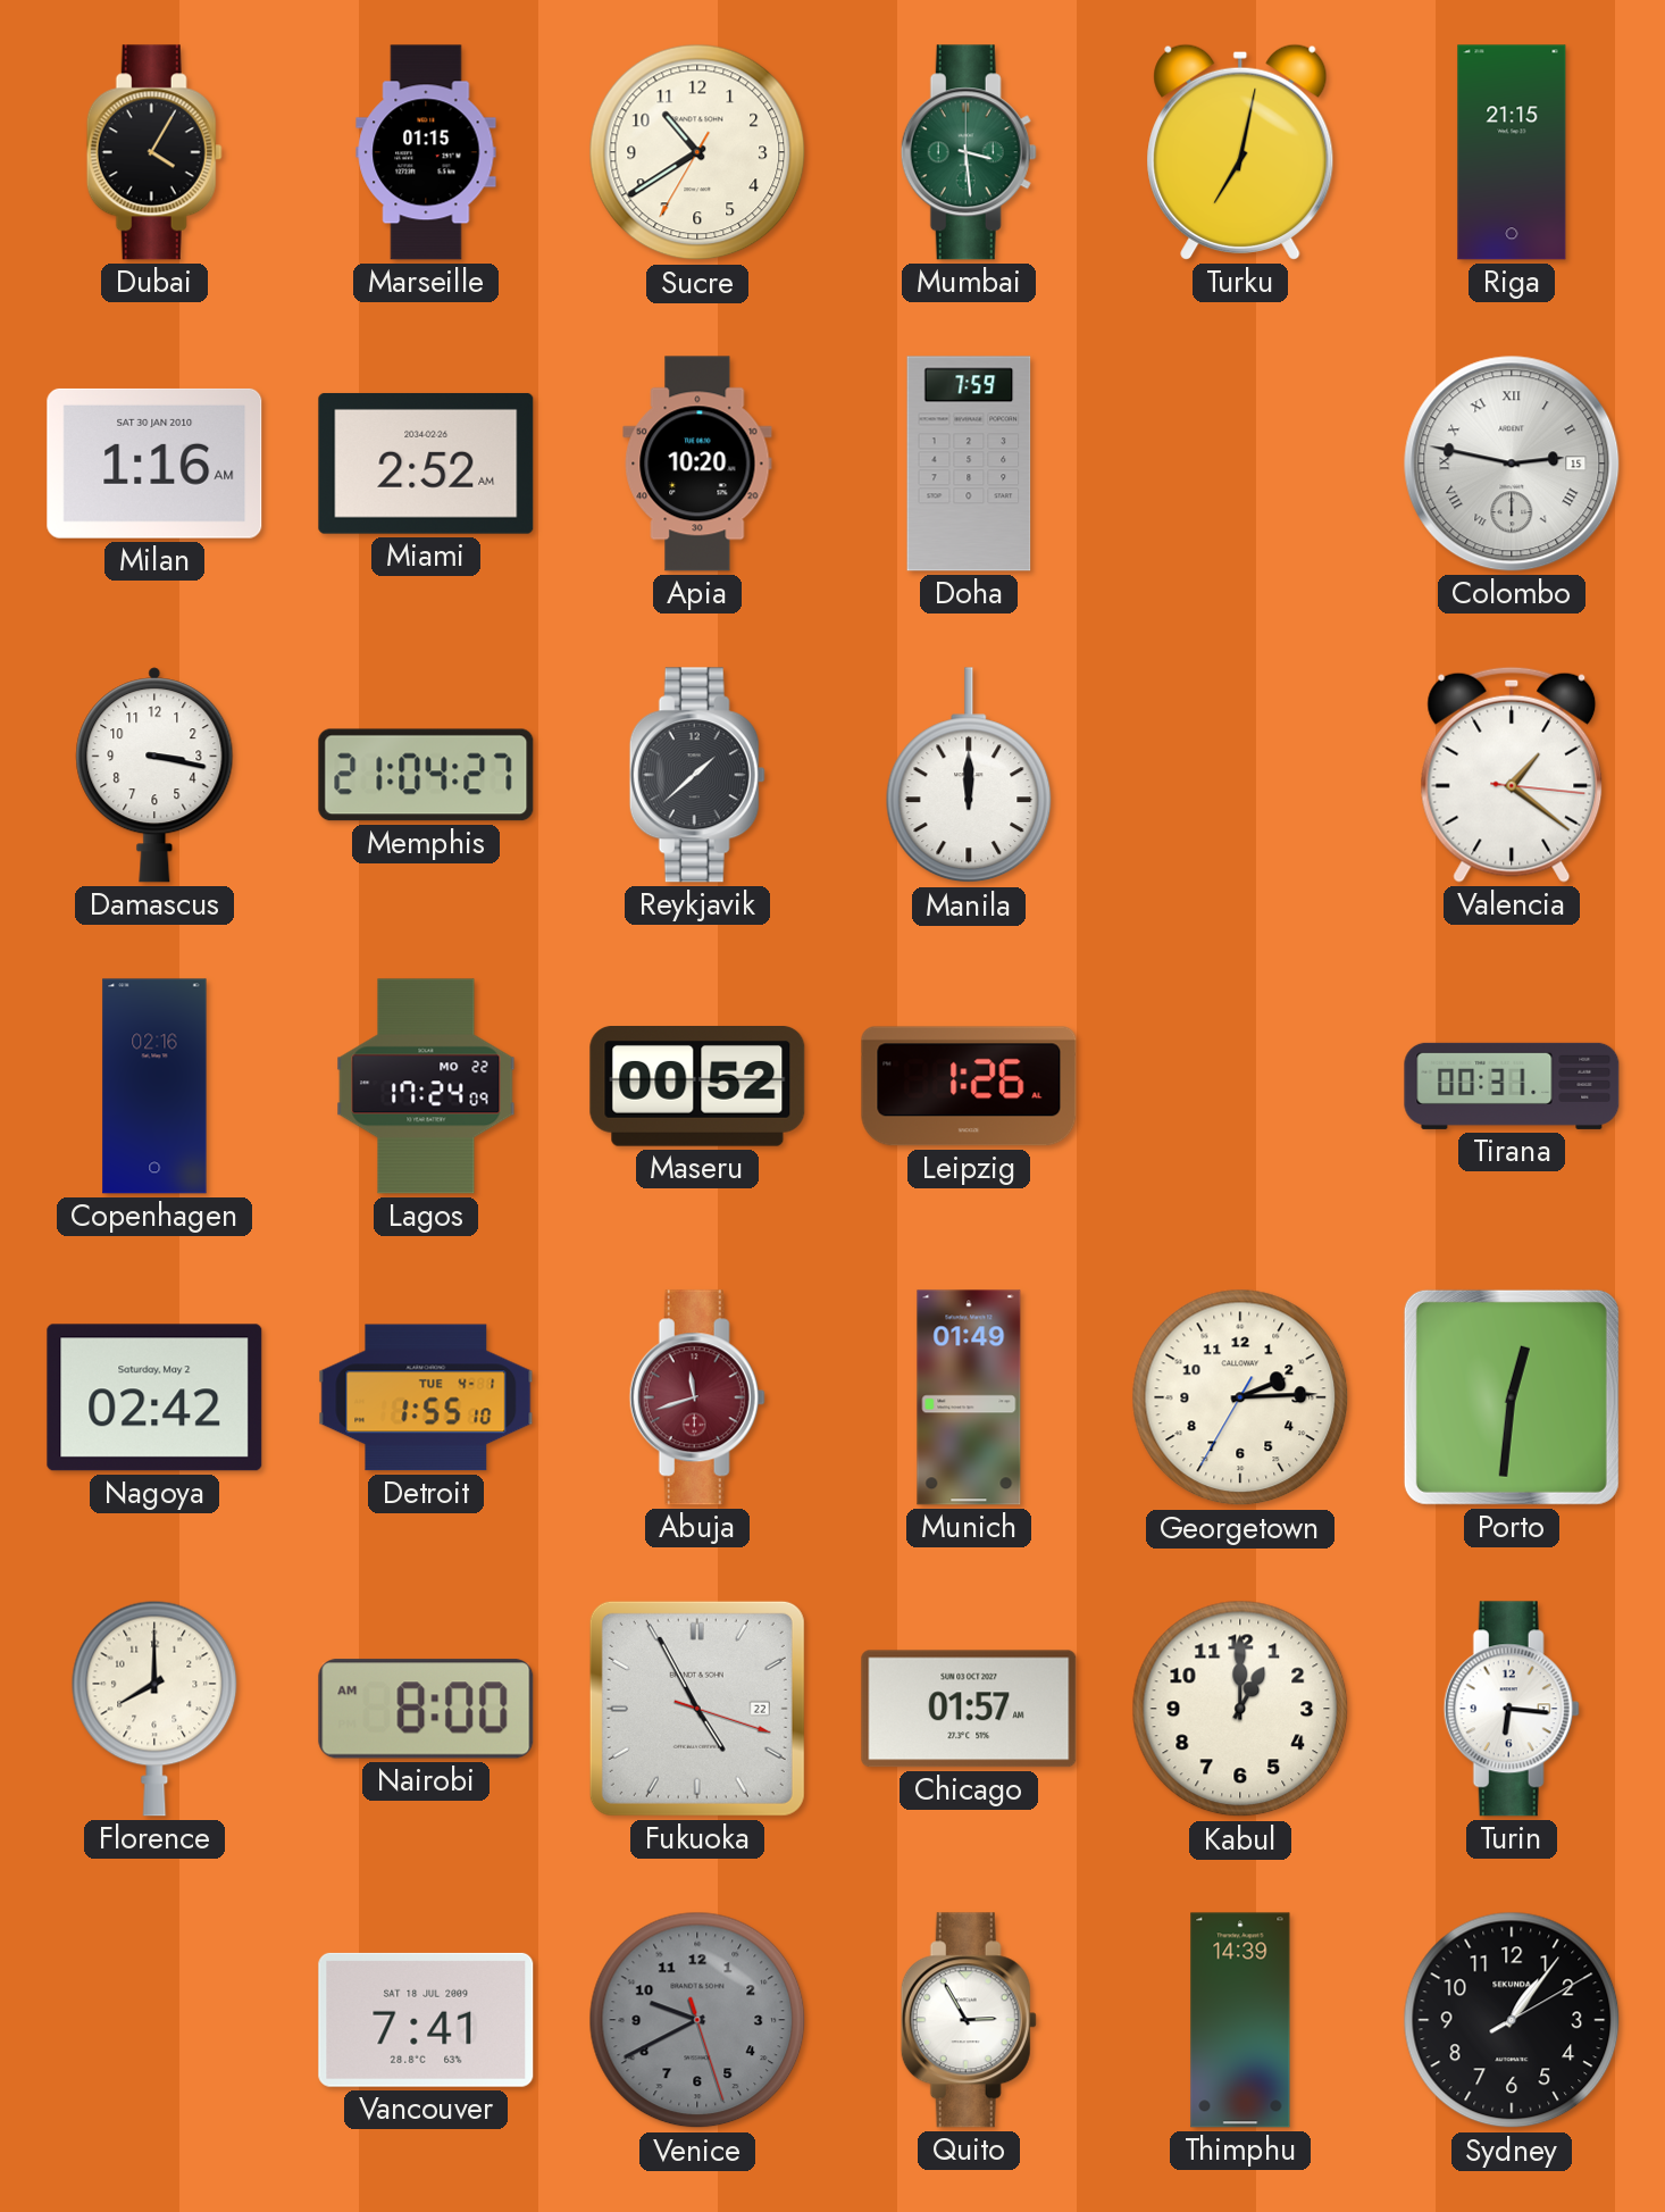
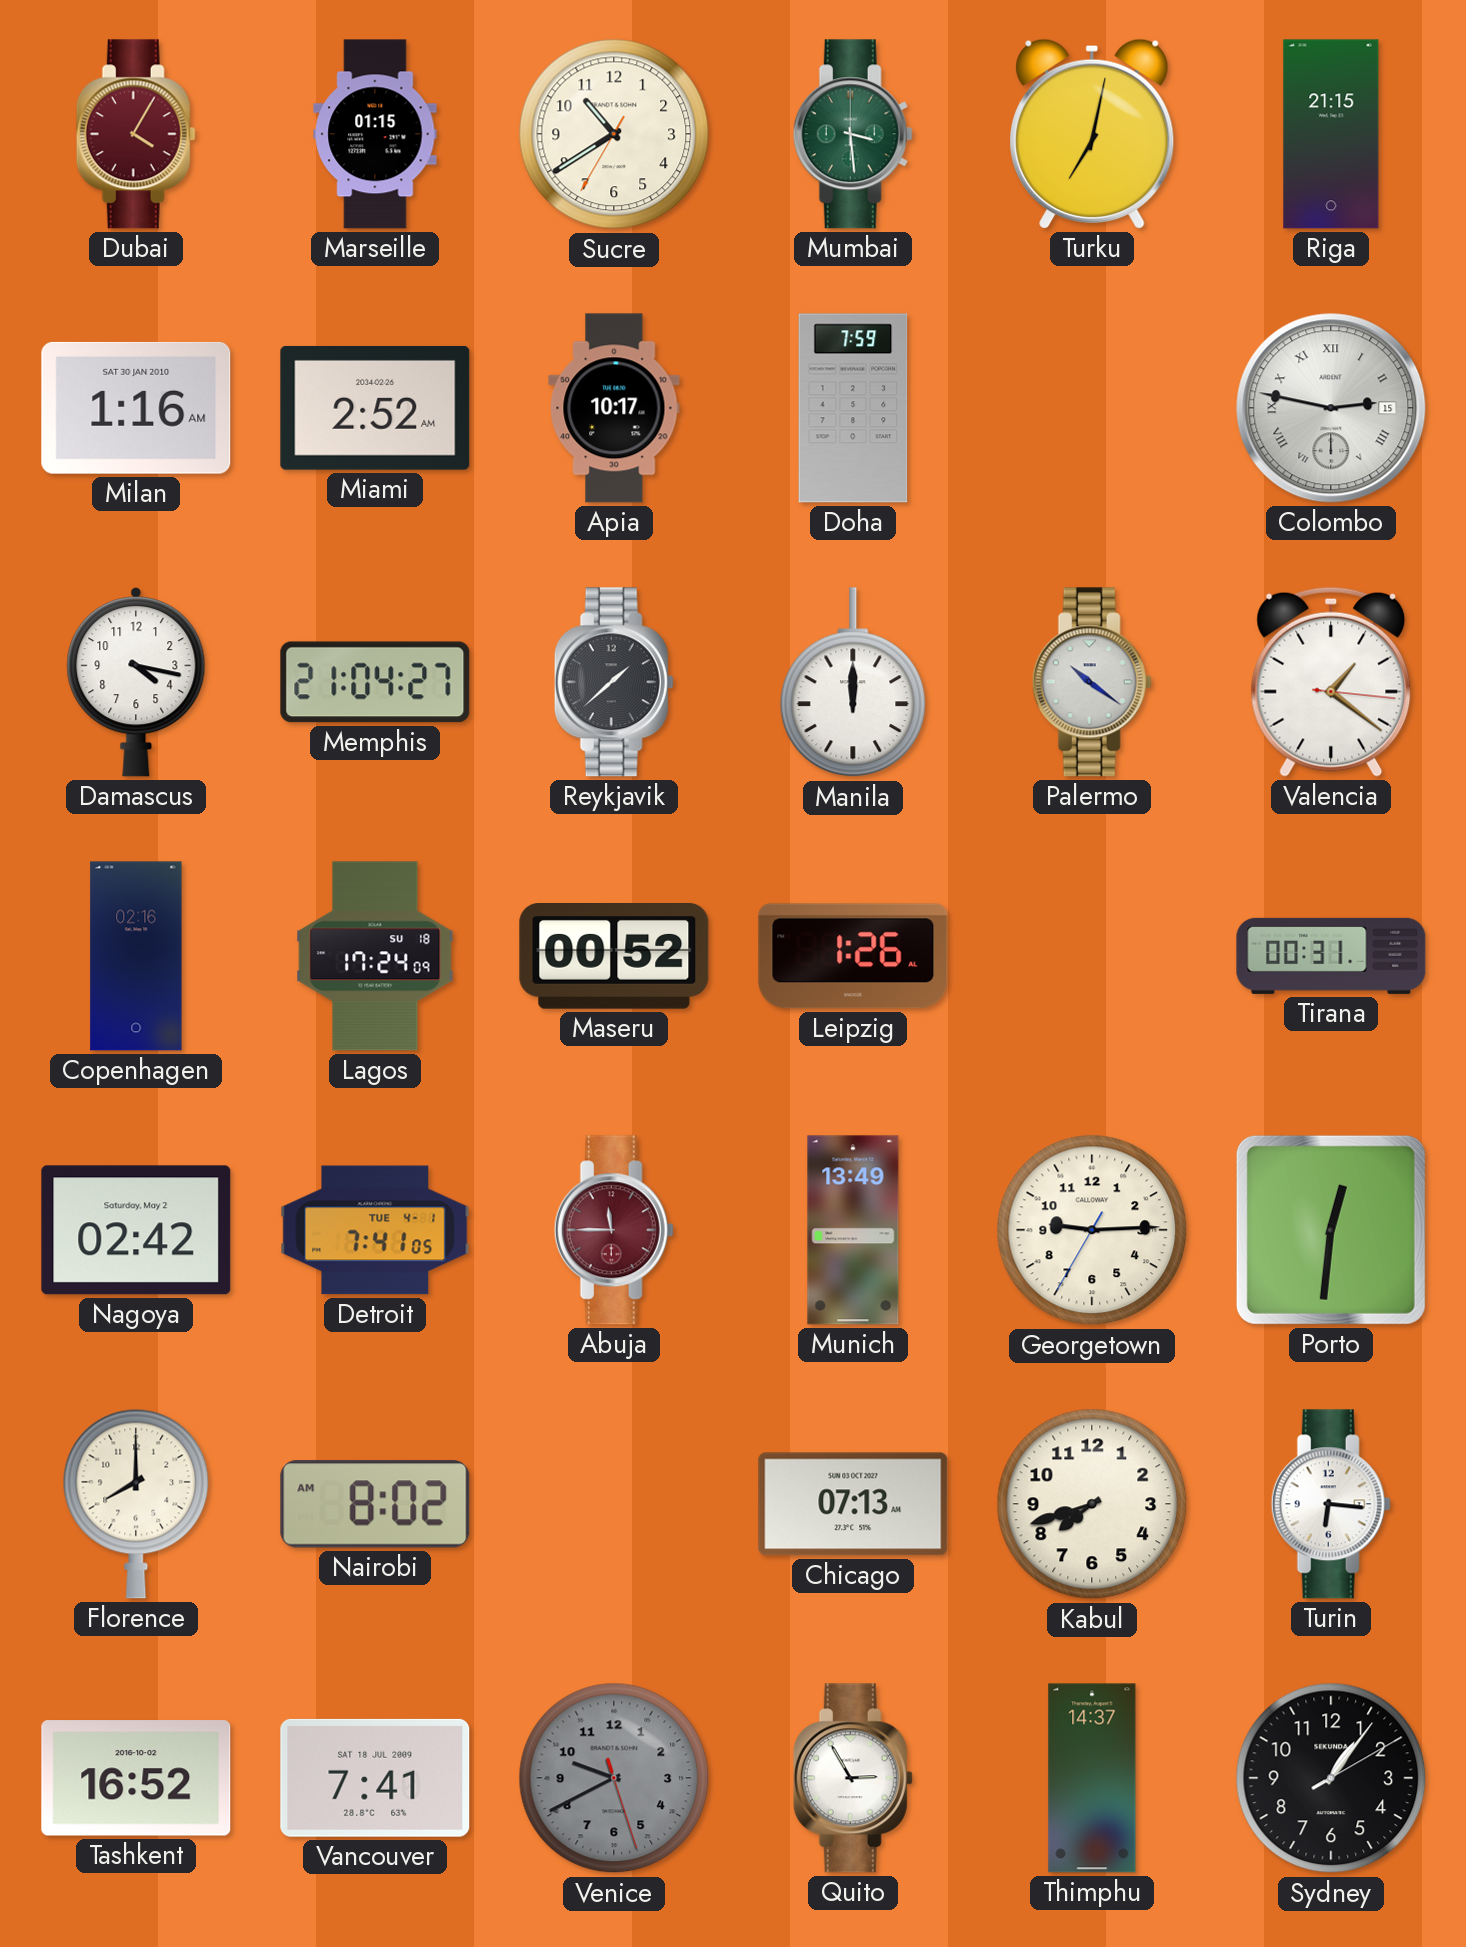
Dubai dial: black -> burgundy
Apia: 10:20 -> 10:17
Damascus: 3:17 -> 4:17
Palermo: none -> 10:21
Lagos date: MO 22 -> SU 18
Detroit: 1:55 -> 7:41
Abuja: 11:42 -> 11:45
Munich: 01:49 -> 13:49
Georgetown: 2:14 -> 9:14
Nairobi: 8:00 -> 8:02
Fukuoka: 4:55 -> none
Chicago: 01:57 -> 07:13
Kabul: 1:00 -> 7:42
Tashkent: none -> 16:52
Thimphu: 14:39 -> 14:37
